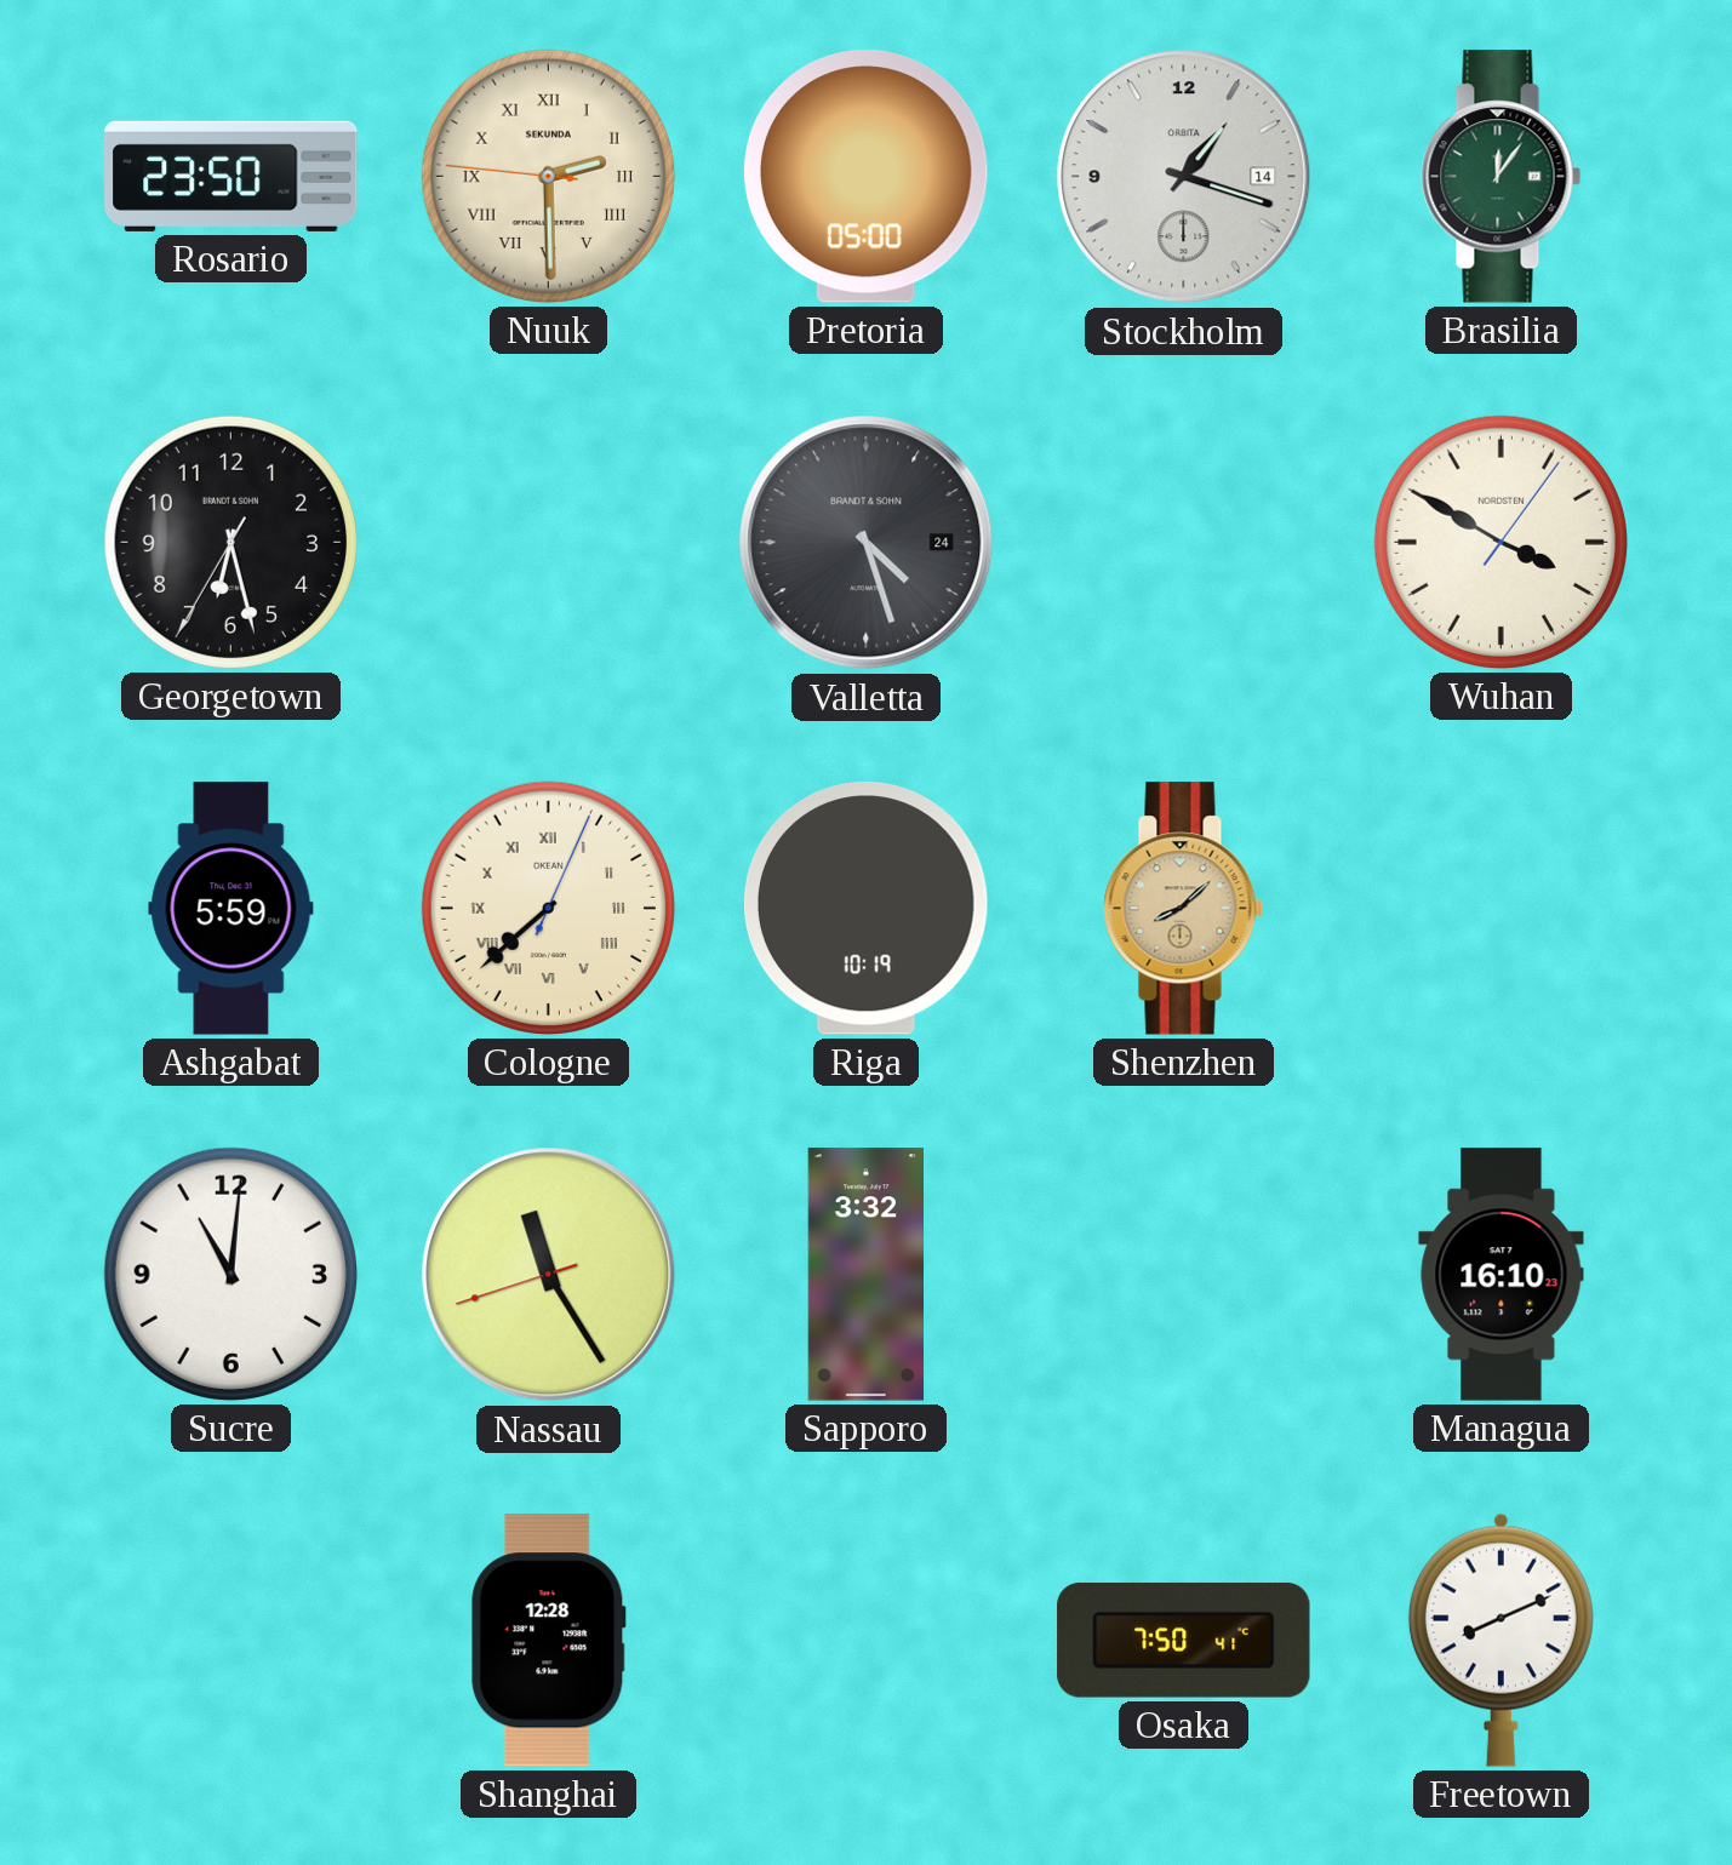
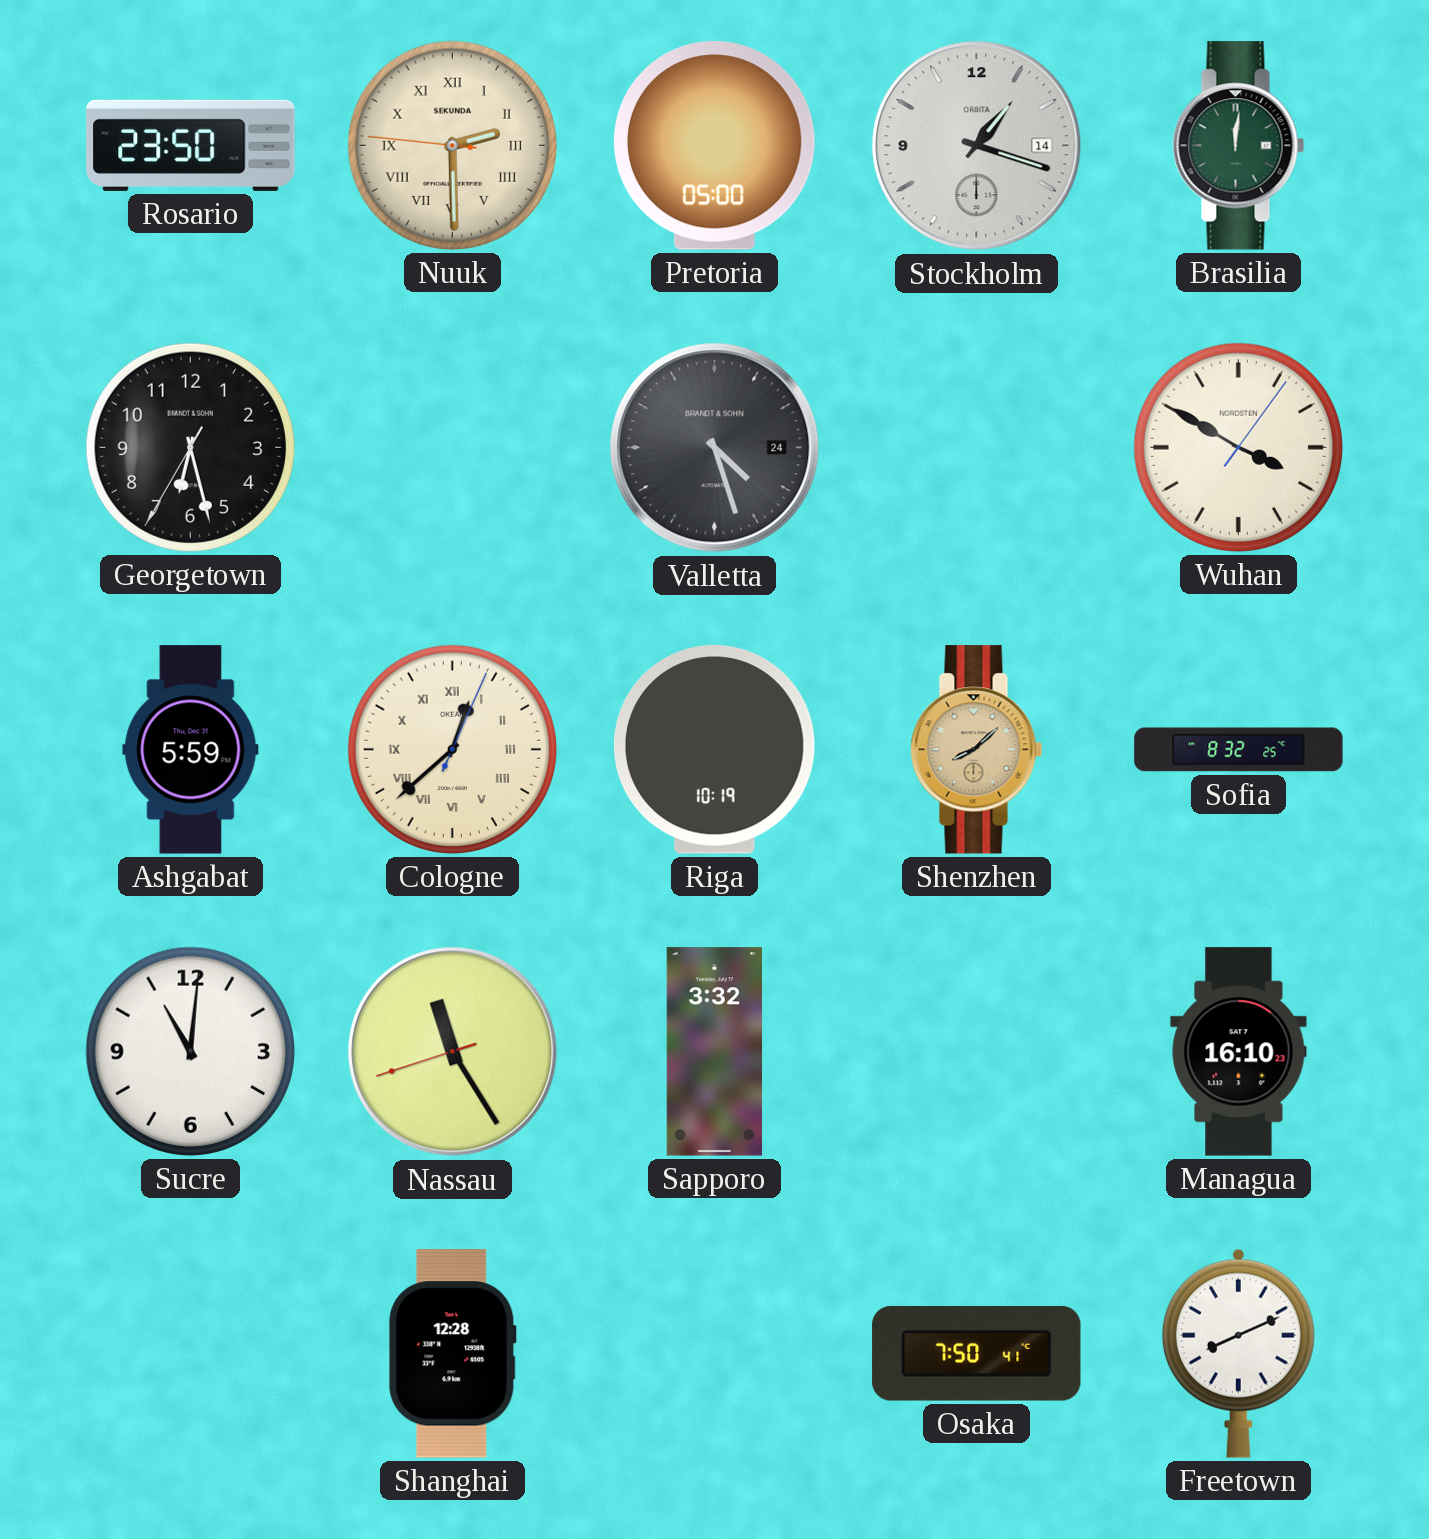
Brasilia: 12:06 -> 12:01
Cologne: 7:38 -> 12:38
Sofia: none -> 8:32
